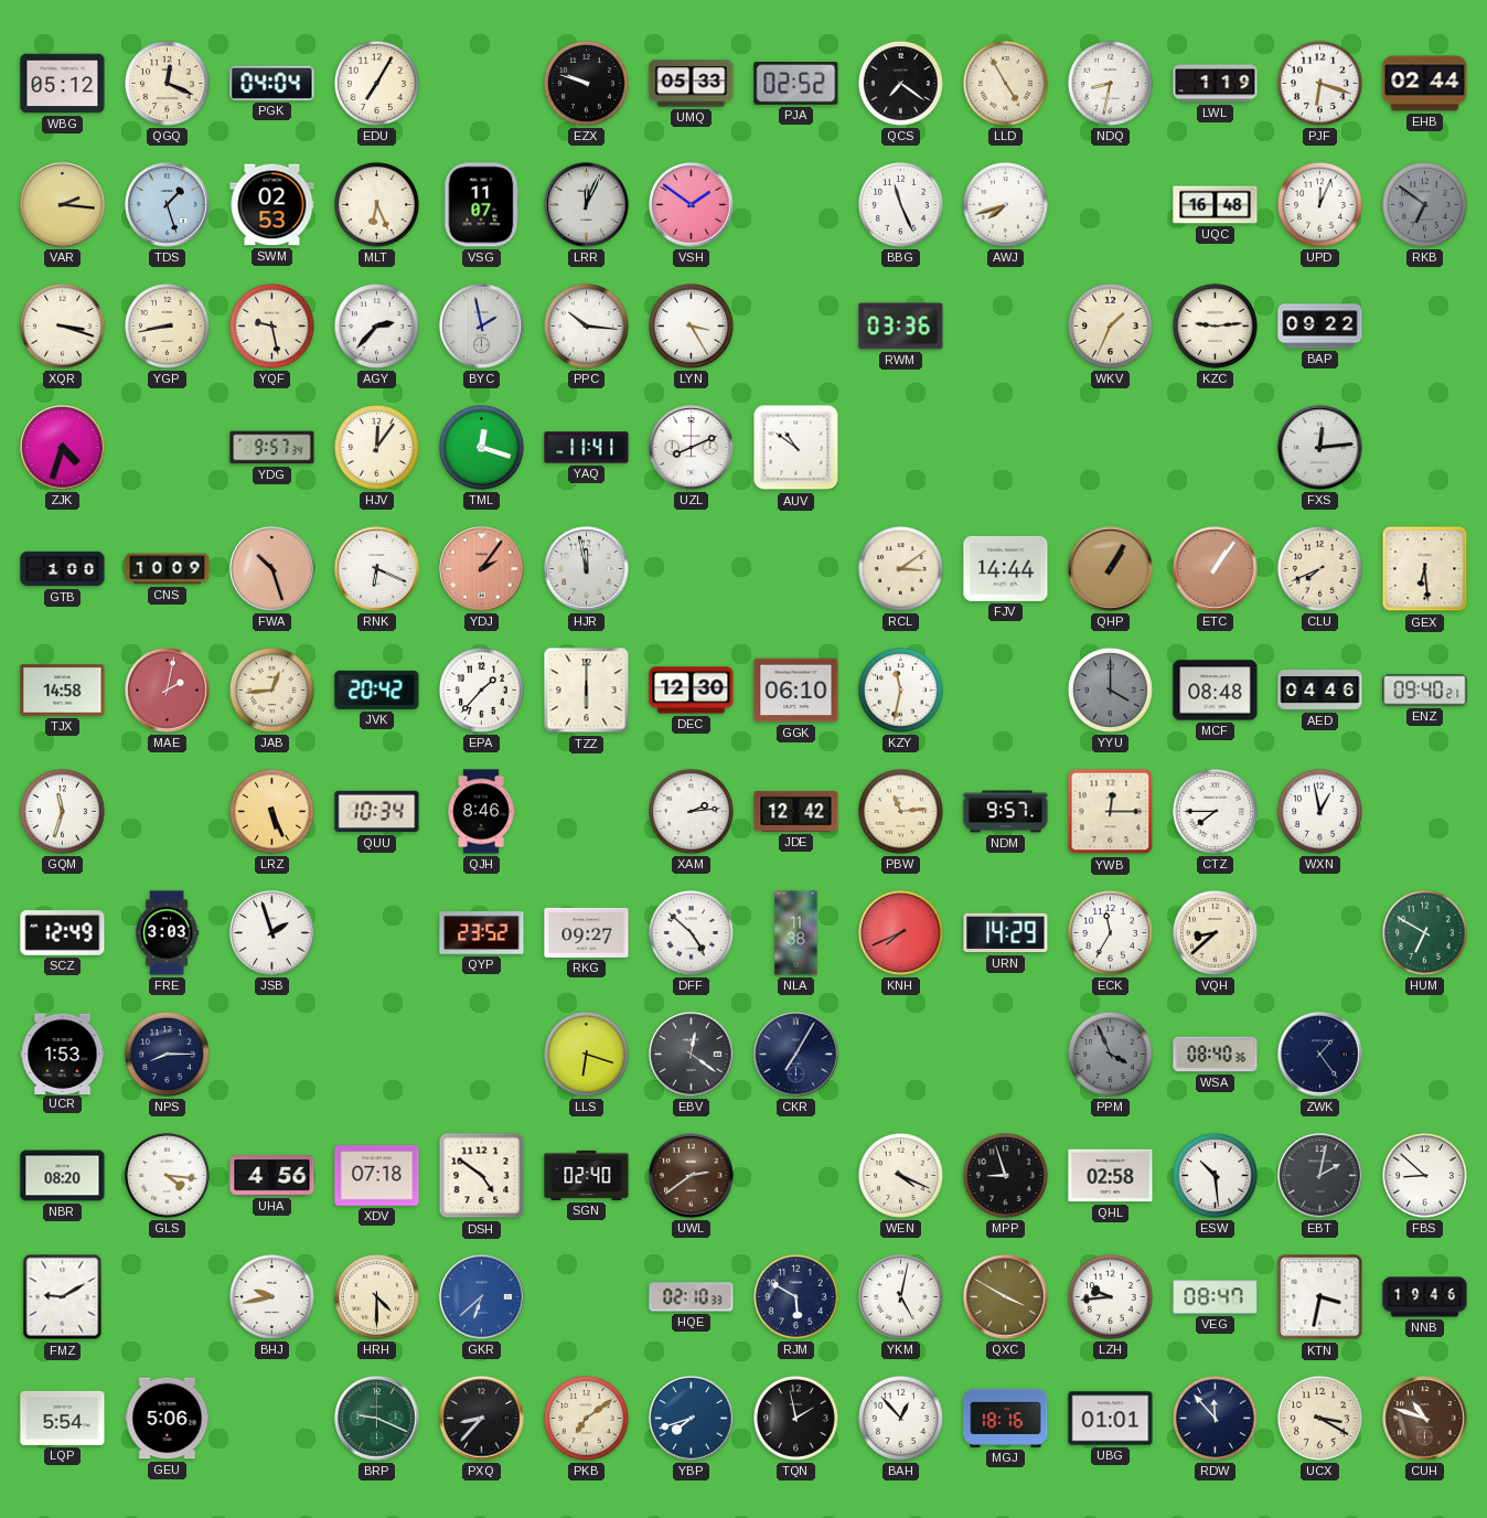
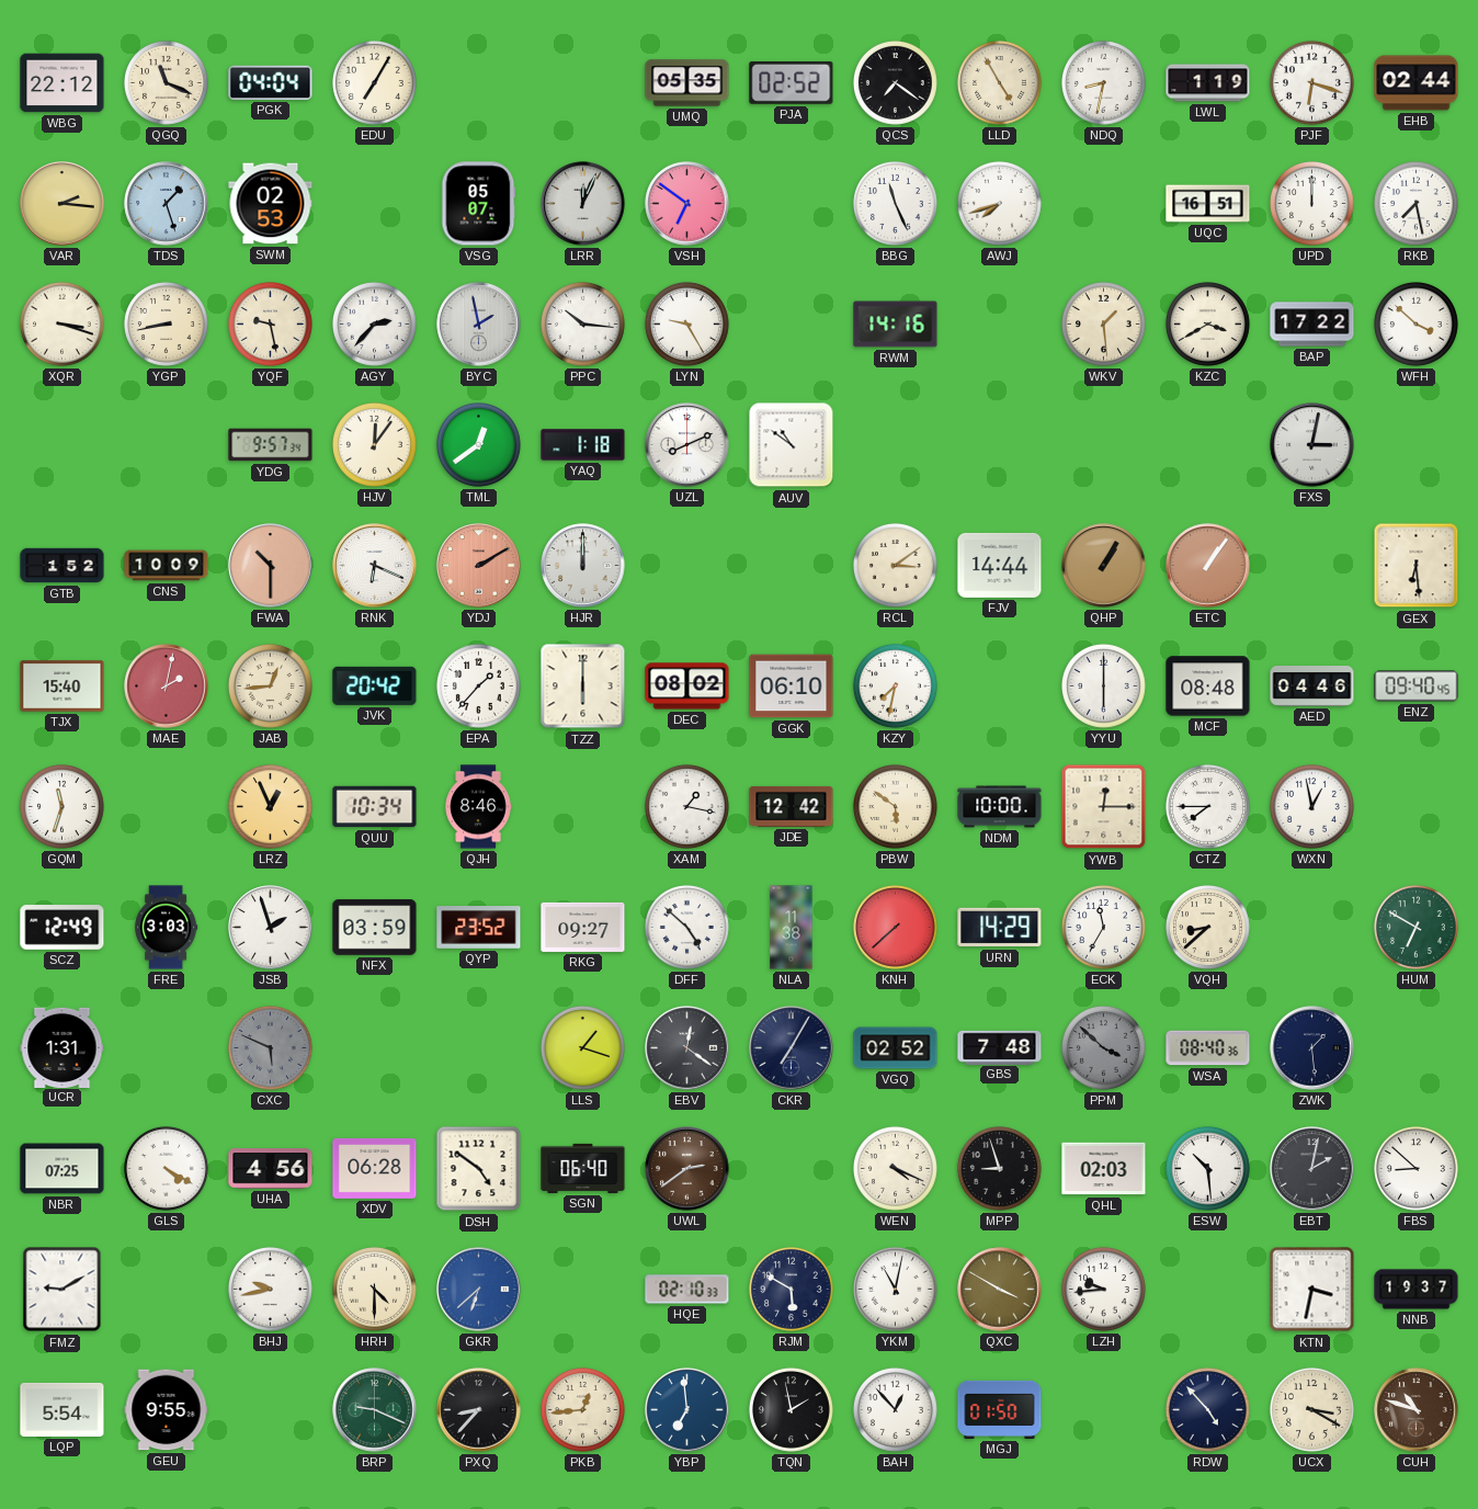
WBG: 05:12 -> 22:12
QGQ: 12:19 -> 11:19
EZX: 9:48 -> none
UMQ: 05:33 -> 05:35
MLT: 6:26 -> none
VSG: 11:07 -> 05:07
VSH: 1:51 -> 6:51
UQC: 16:48 -> 16:51
UPD: 12:04 -> 12:00
RKB: 6:51 -> 7:28
RKB dial: grey -> white
LYN: 3:25 -> 9:25
RWM: 03:36 -> 14:16
WKV: 1:34 -> 1:29
KZC: 9:14 -> 3:40
BAP: 09:22 -> 17:22
WFH: none -> 3:52
ZJK: 4:33 -> none
TML: 12:18 -> 12:39
YAQ: 11:41 -> 1:18
FXS: 12:14 -> 3:02
GTB: 1:00 -> 1:52
FWA: 10:27 -> 10:30
YDJ: 2:06 -> 2:10
HJR: 11:58 -> 12:00
CLU: 7:41 -> none
TJX: 14:58 -> 15:40
DEC: 12:30 -> 08:02
KZY: 11:32 -> 7:32
YYU: 4:00 -> 6:00
YYU dial: grey -> white
ENZ: 09:40:21 -> 09:40:45
LRZ: 5:26 -> 12:56
XAM: 2:14 -> 1:17
PBW: 11:14 -> 5:51
NDM: 9:57 -> 10:00
NFX: none -> 03:59
KNH: 7:41 -> 7:38
UCR: 1:53 -> 1:31
NPS: 8:15 -> none
CXC: none -> 5:49
LLS: 6:18 -> 1:18
VGQ: none -> 02:52
GBS: none -> 7:48
PPM: 3:56 -> 3:52
ZWK: 1:24 -> 1:29
NBR: 08:20 -> 07:25
GLS: 4:16 -> 4:20
XDV: 07:18 -> 06:28
SGN: 02:40 -> 06:40
QHL: 02:58 -> 02:03
YKM: 5:02 -> 11:02
VEG: 08:47 -> none
NNB: 19:46 -> 19:37
GEU: 5:06 -> 9:55
PKB: 7:09 -> 12:44
YBP: 7:42 -> 6:59
MGJ: 18:16 -> 01:50
UBG: 01:01 -> none
RDW: 11:53 -> 4:53
